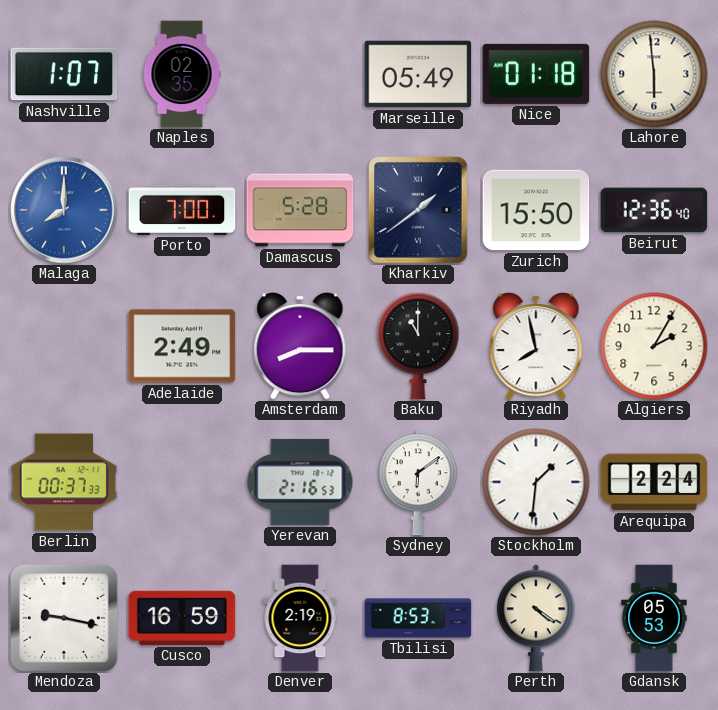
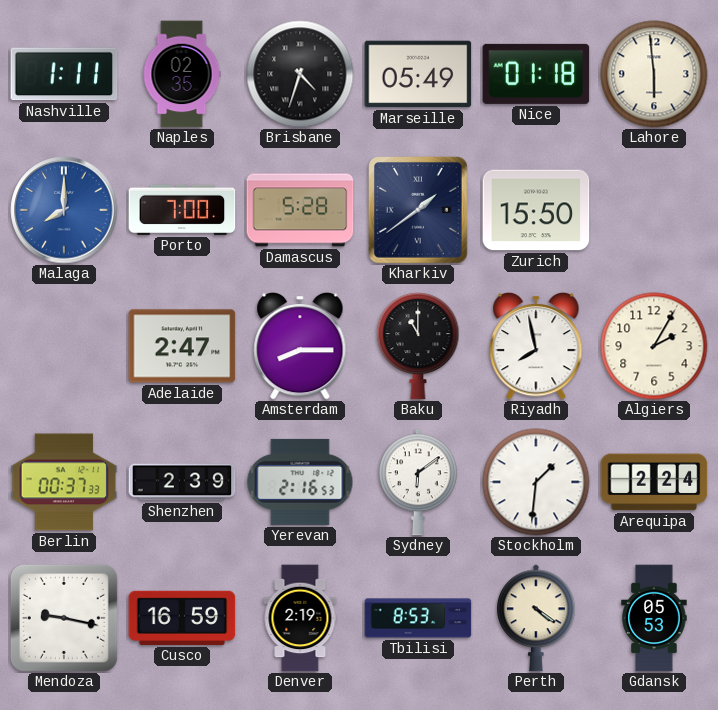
Nashville: 1:07 -> 1:11
Brisbane: none -> 4:33
Beirut: 12:36 -> none
Adelaide: 2:49 -> 2:47
Shenzhen: none -> 2:39
